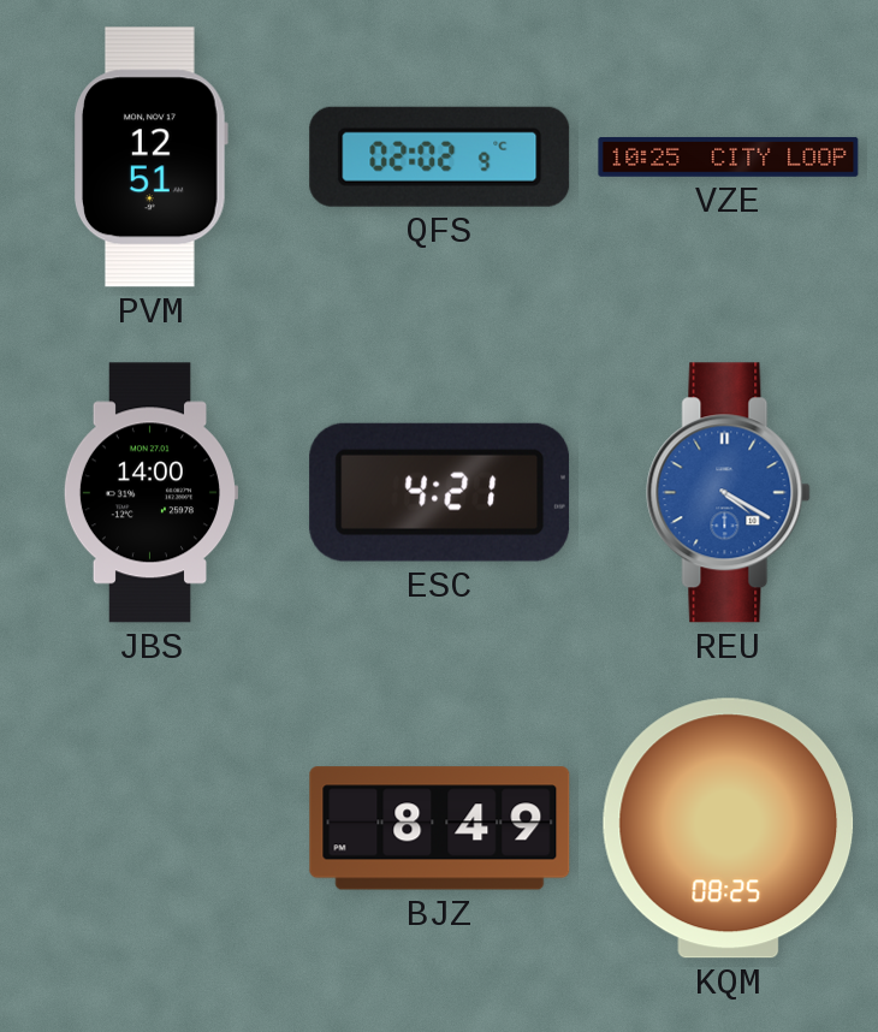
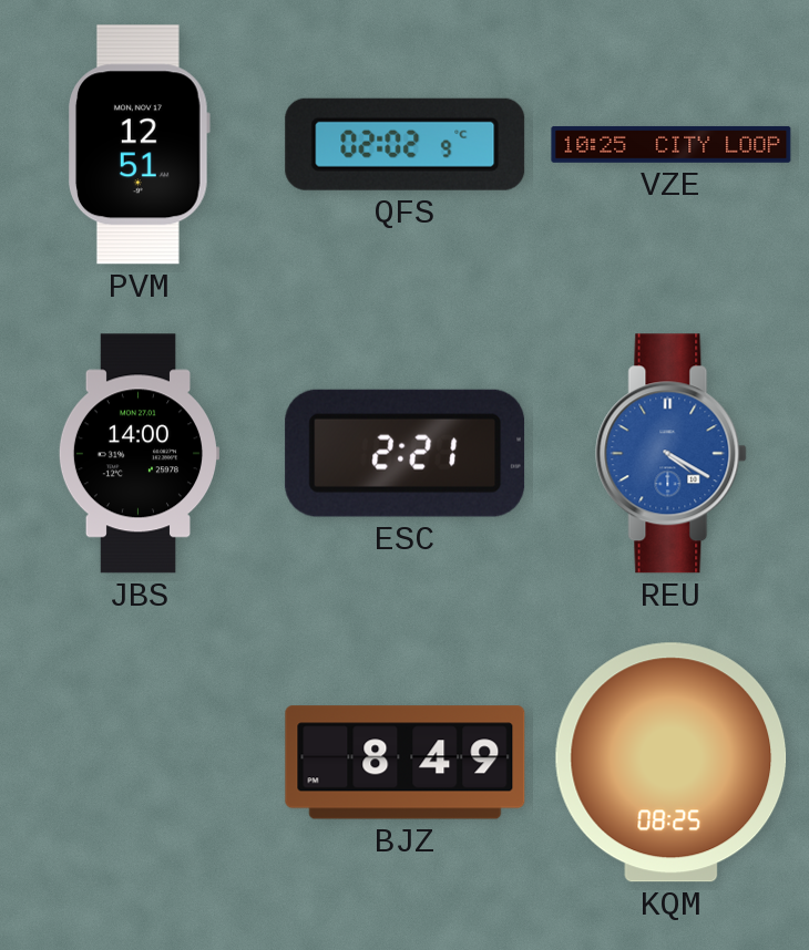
ESC: 4:21 -> 2:21
